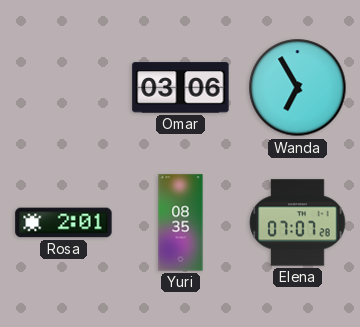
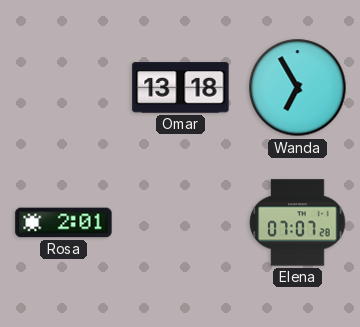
Omar: 03:06 -> 13:18
Yuri: 08:35 -> none
